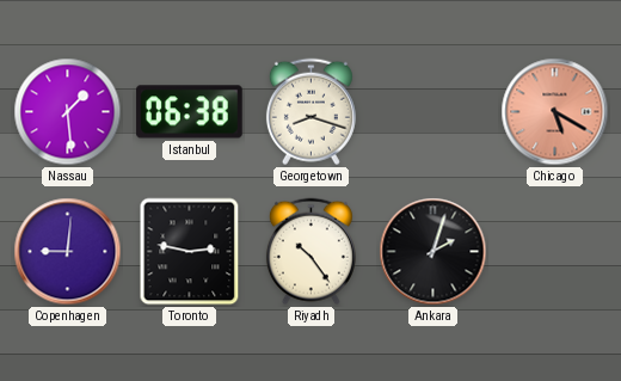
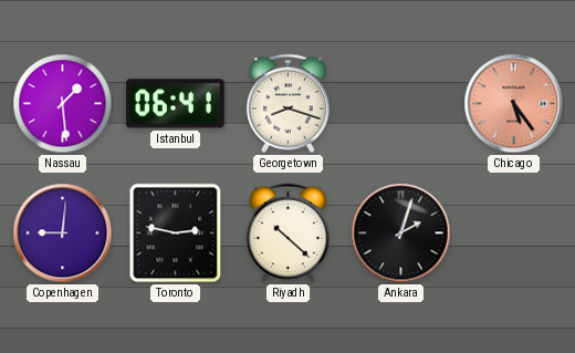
Istanbul: 06:38 -> 06:41
Chicago: 5:20 -> 5:24
Riyadh: 10:24 -> 10:22
